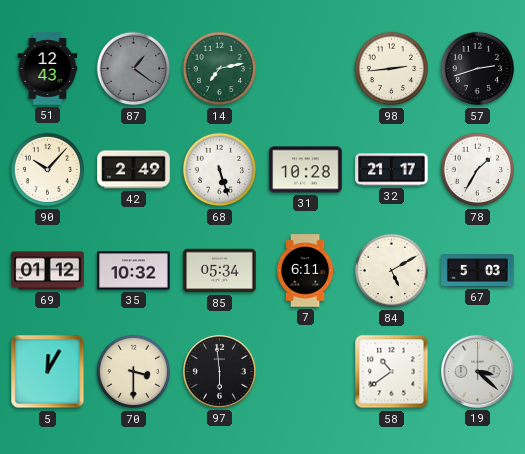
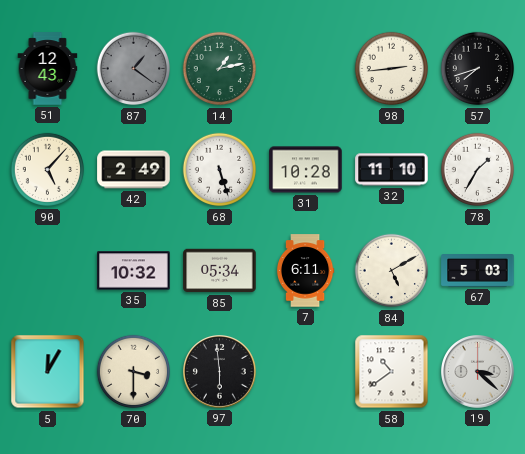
14: 7:13 -> 1:13
57: 2:42 -> 7:42
90: 10:07 -> 5:07
32: 21:17 -> 11:10
69: 01:12 -> none
